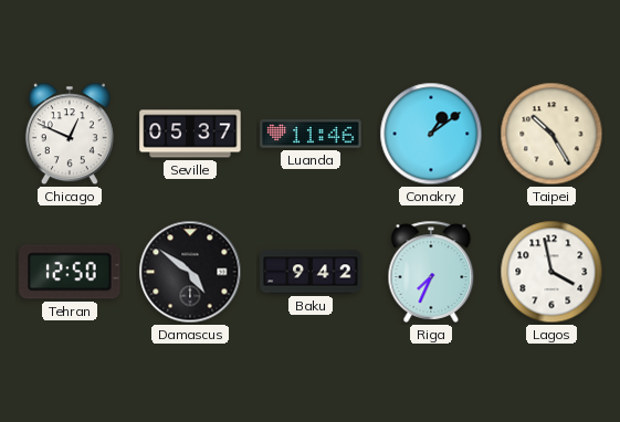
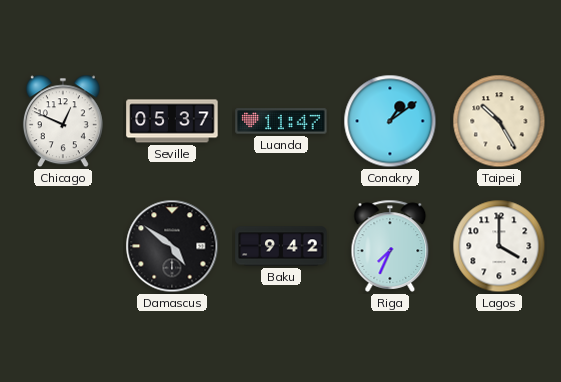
Luanda: 11:46 -> 11:47
Tehran: 12:50 -> none
Lagos: 3:58 -> 4:00
